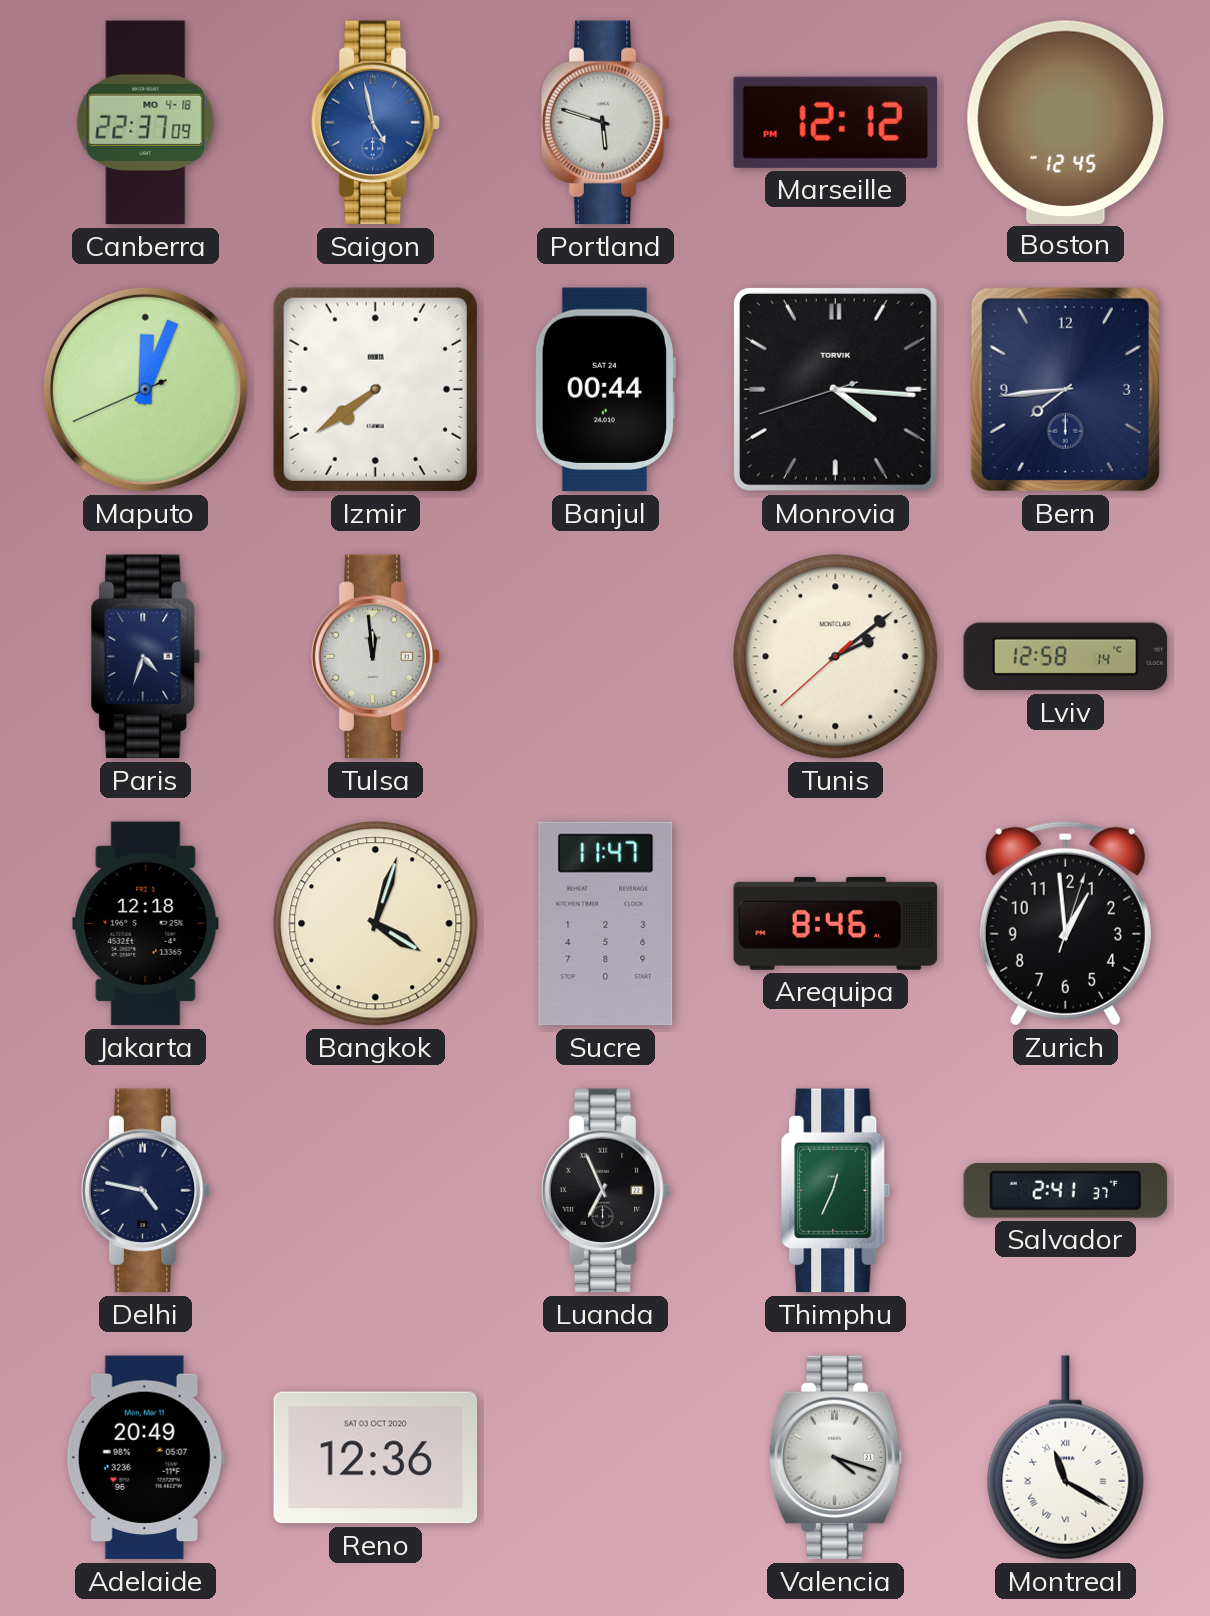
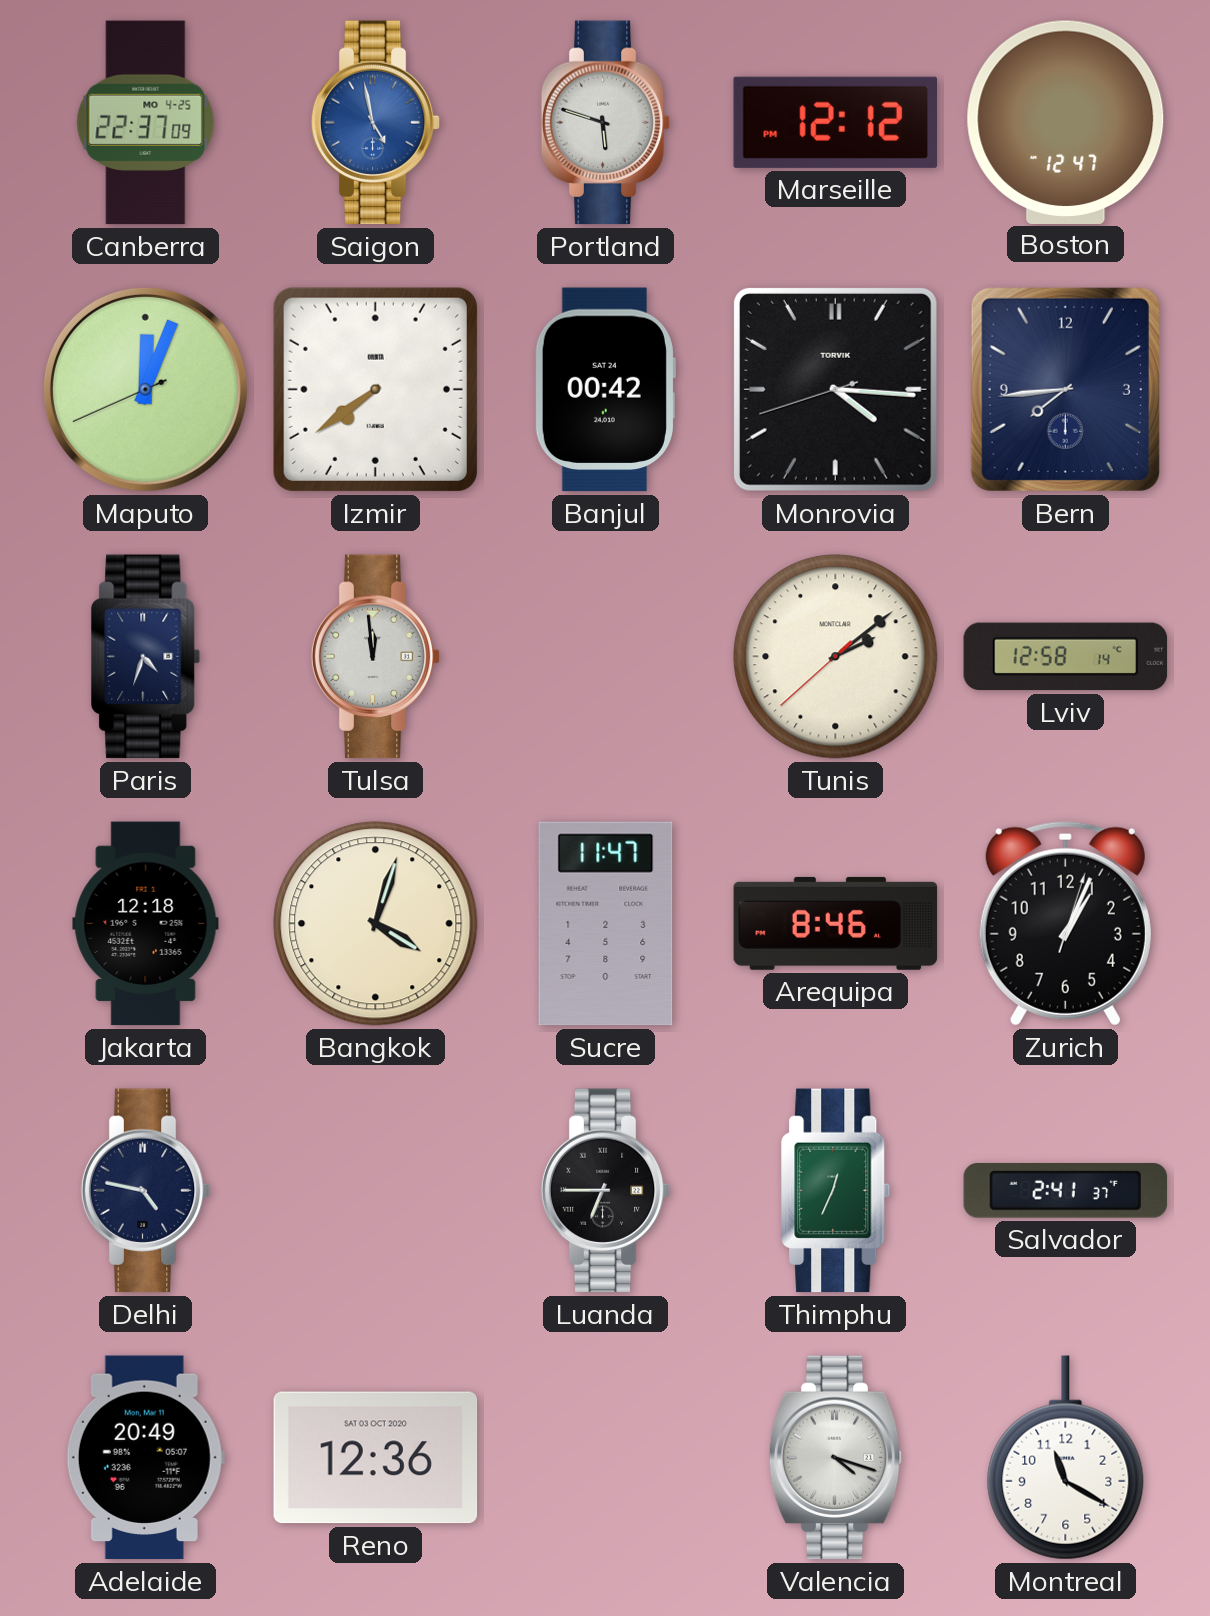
Canberra date: MO 4-18 -> MO 4-25
Boston: 12:45 -> 12:47
Banjul: 00:44 -> 00:42
Zurich: 12:59 -> 1:04
Luanda: 6:56 -> 6:45
Montreal numerals: Roman -> Arabic
